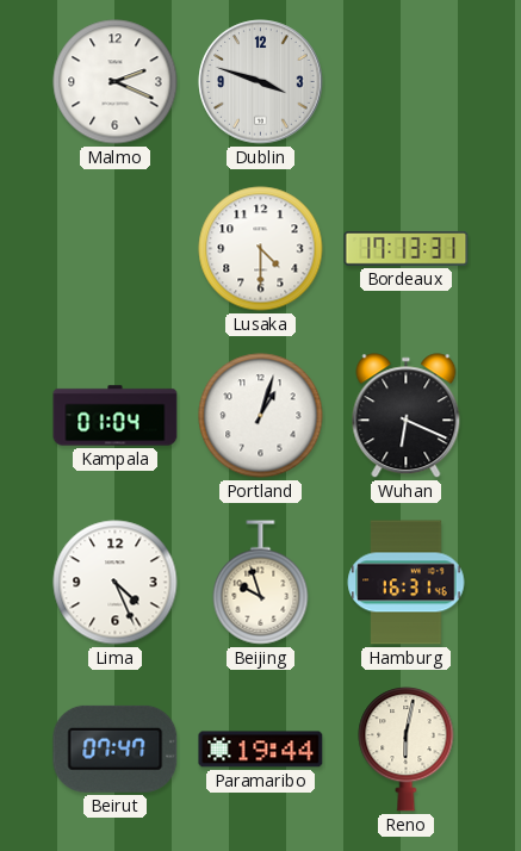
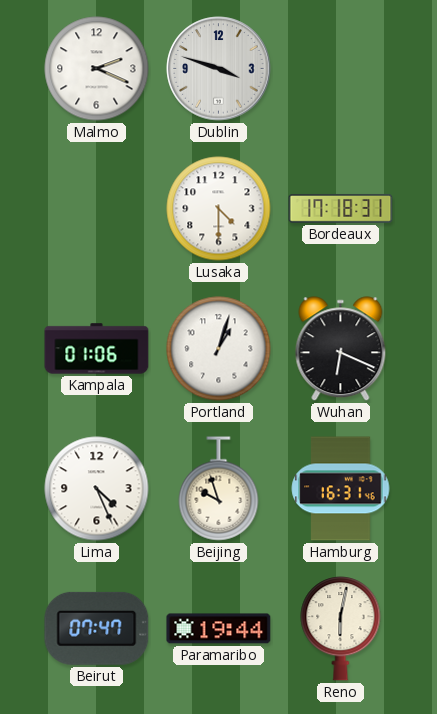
Bordeaux: 17:13 -> 17:18
Kampala: 01:04 -> 01:06
